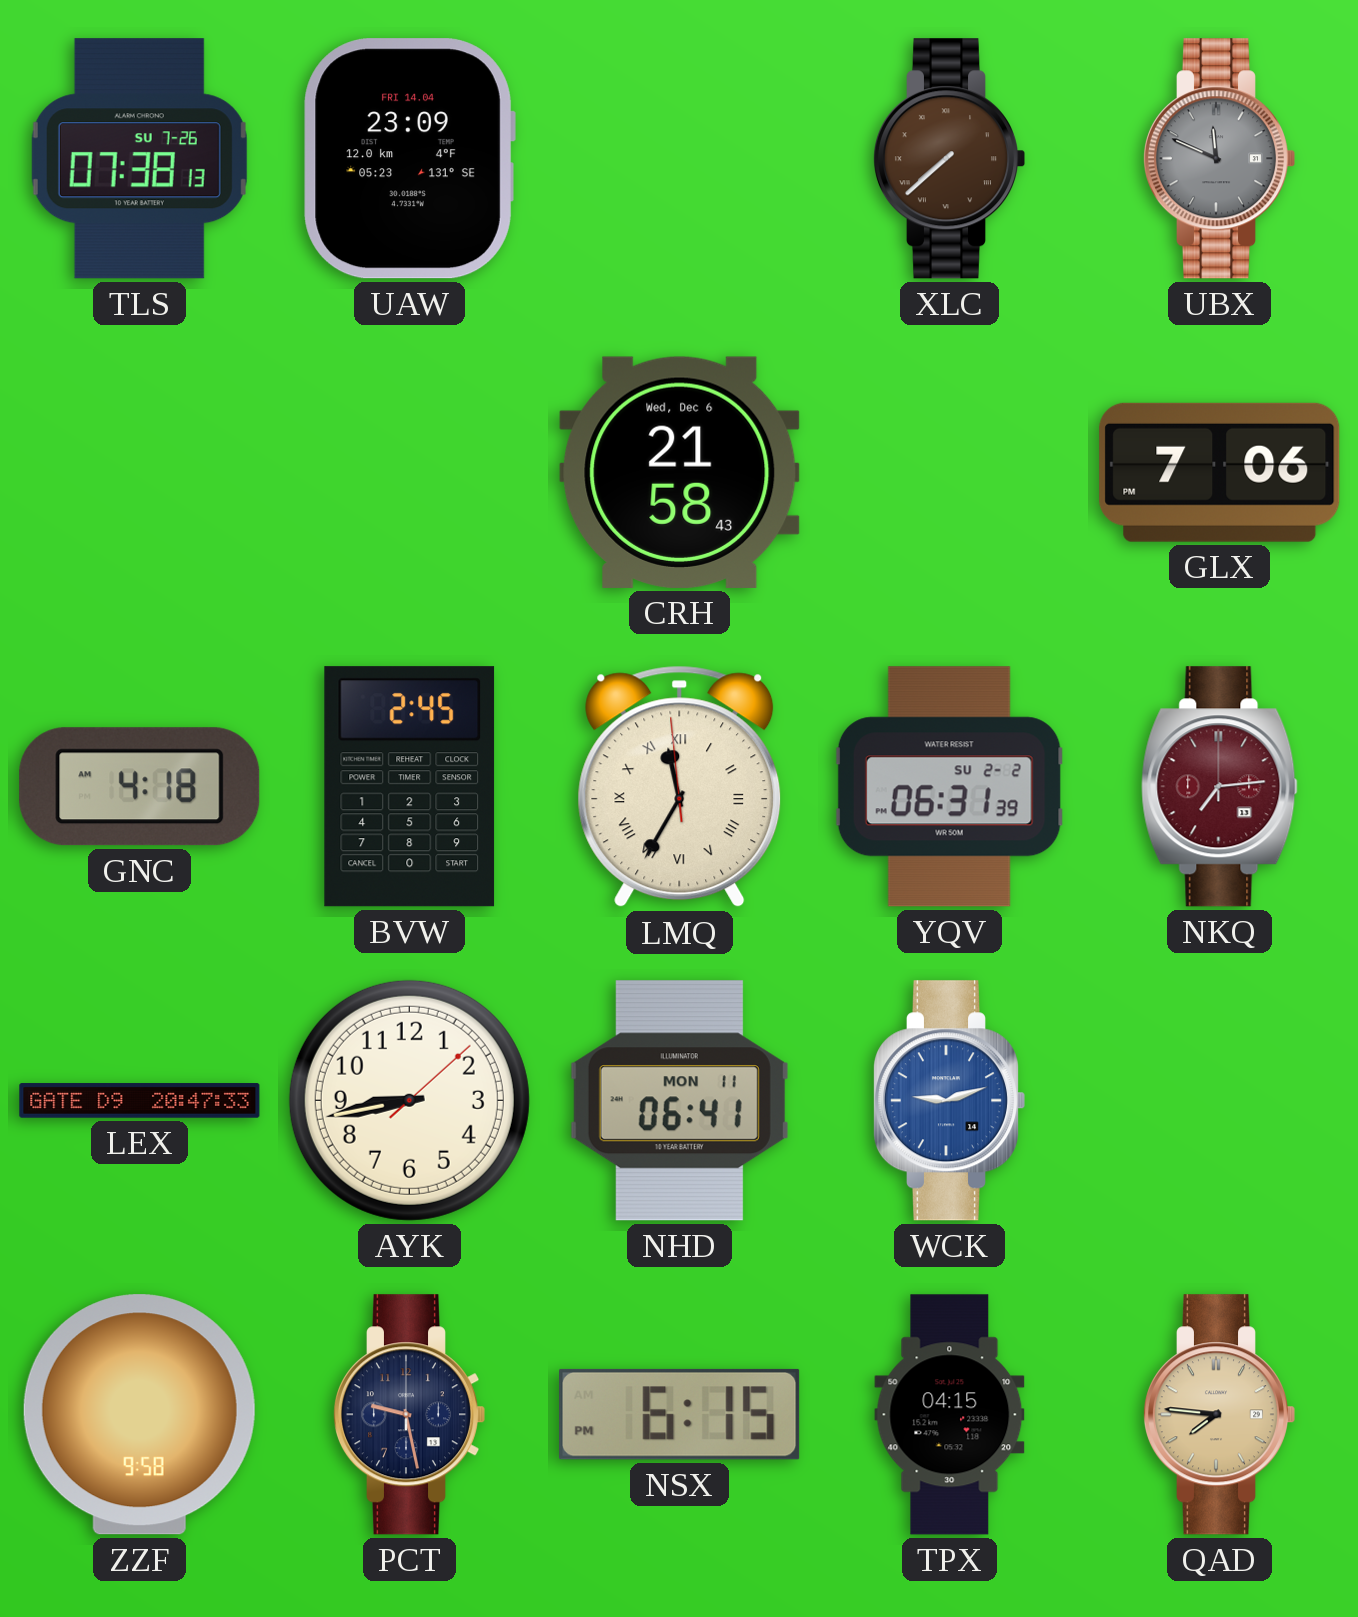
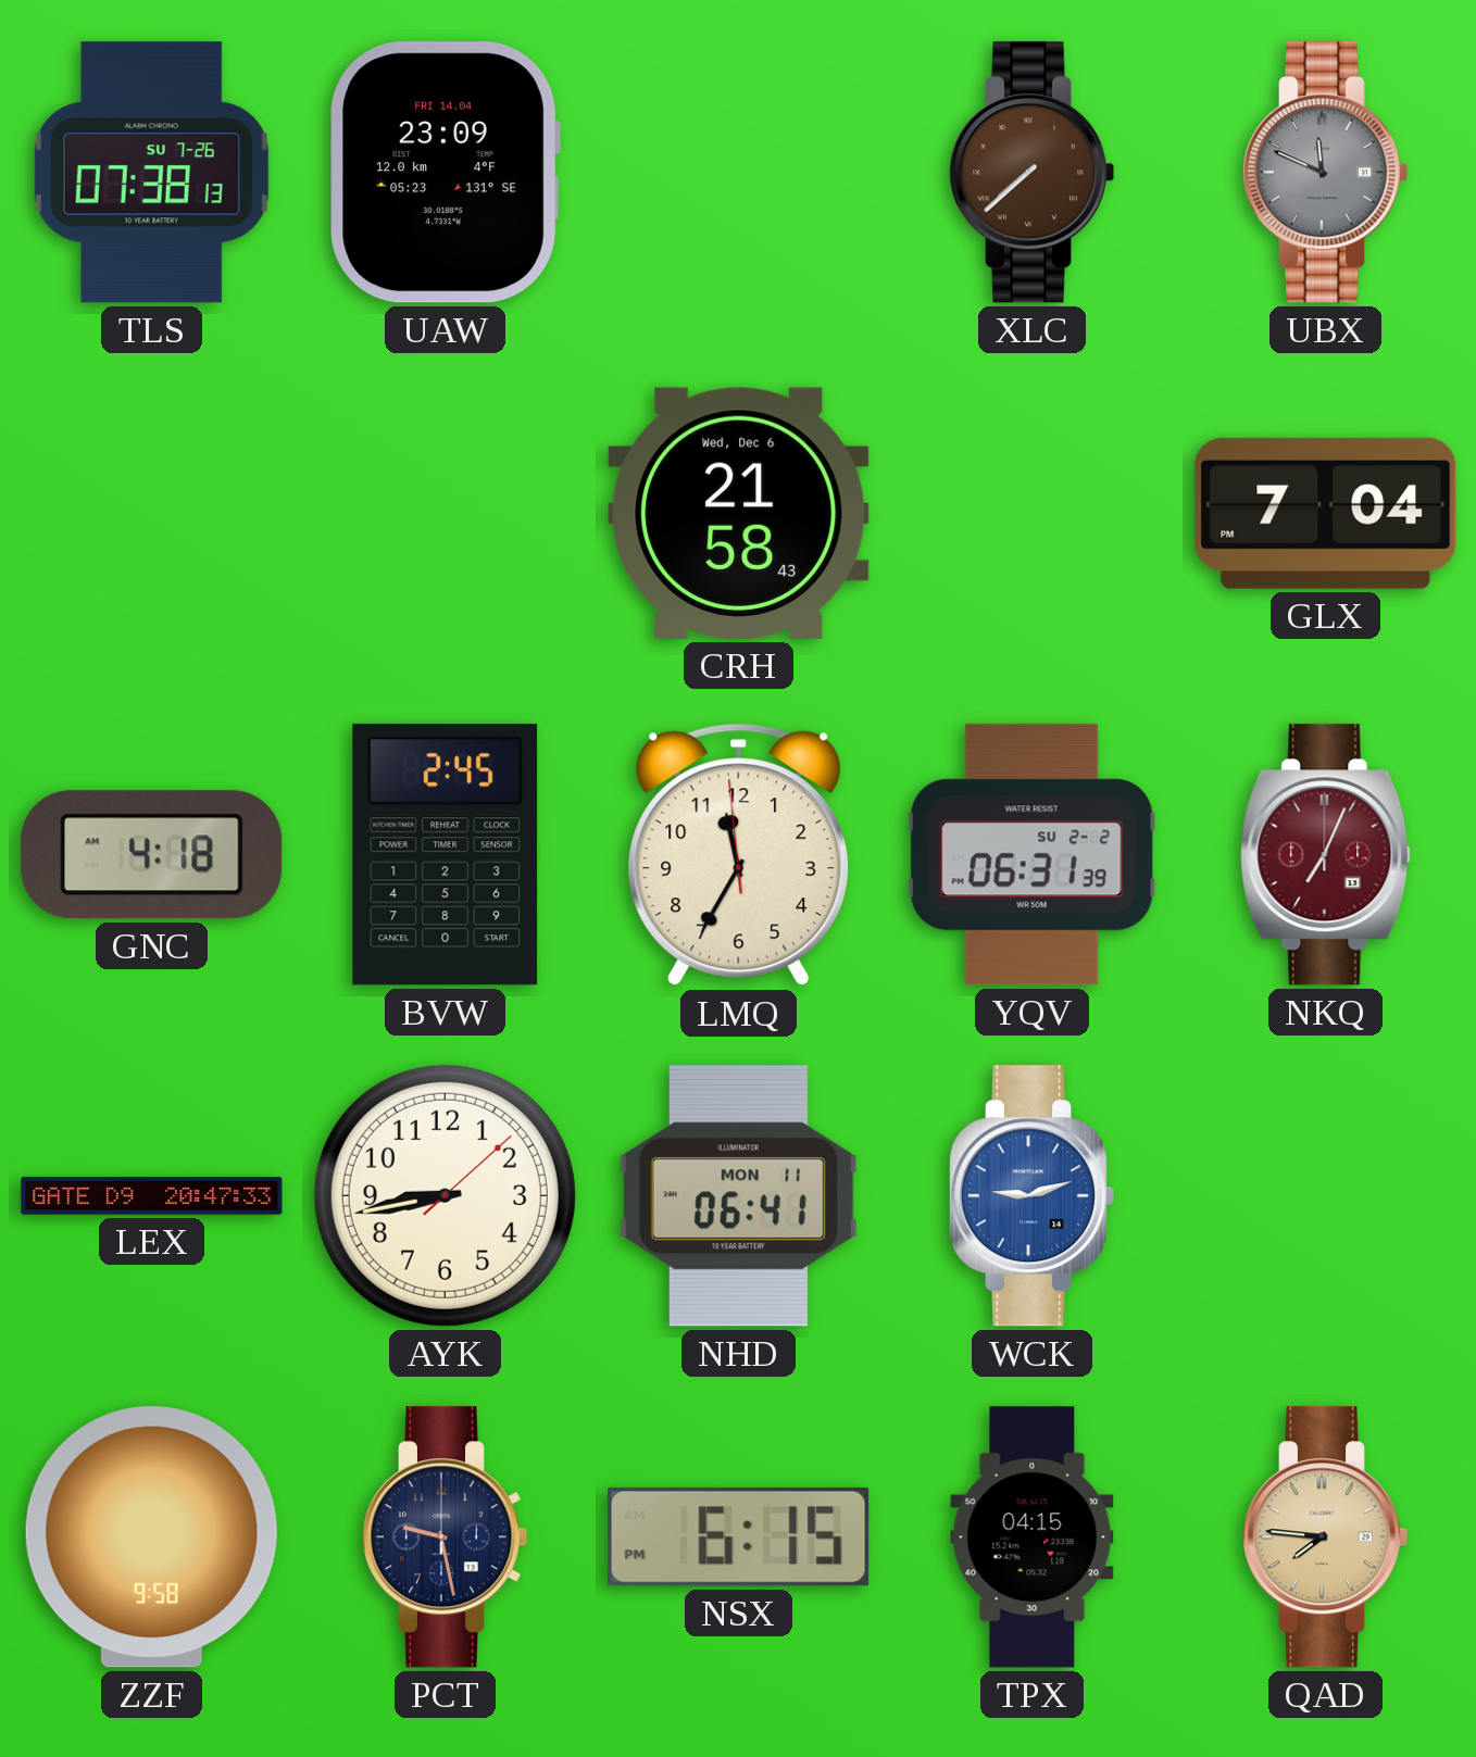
GLX: 7:06 -> 7:04
LMQ numerals: Roman -> Arabic
NKQ: 7:14 -> 7:04
